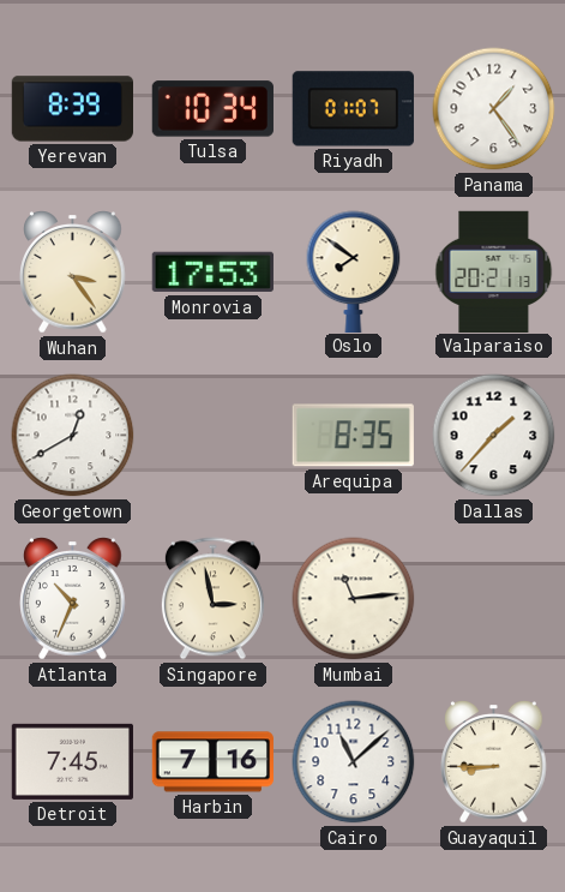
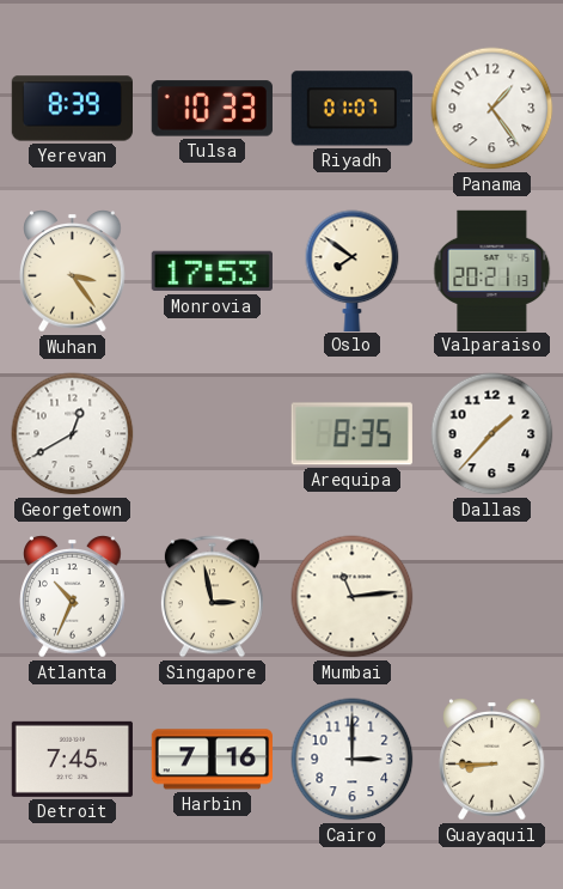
Tulsa: 10:34 -> 10:33
Cairo: 11:08 -> 3:00
